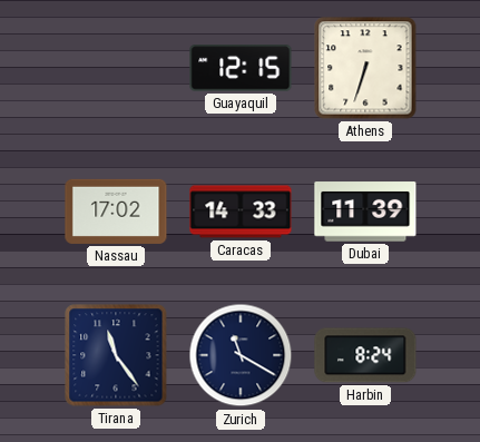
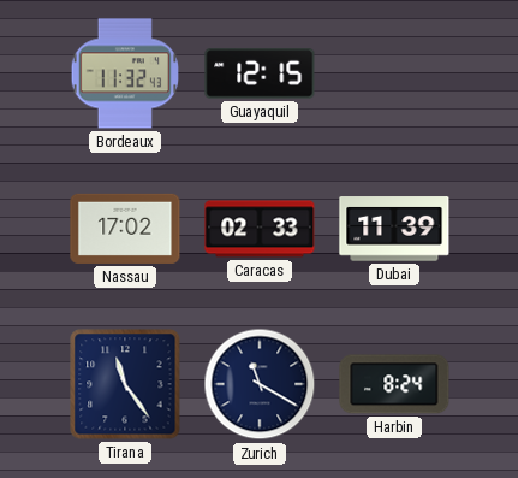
Bordeaux: none -> 11:32
Athens: 6:33 -> none
Caracas: 14:33 -> 02:33
